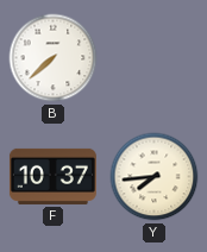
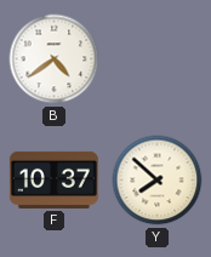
B: 7:38 -> 4:39
Y: 7:44 -> 7:52
